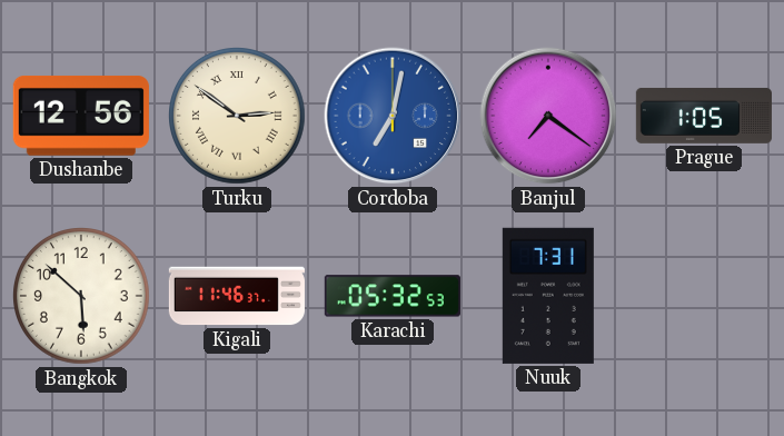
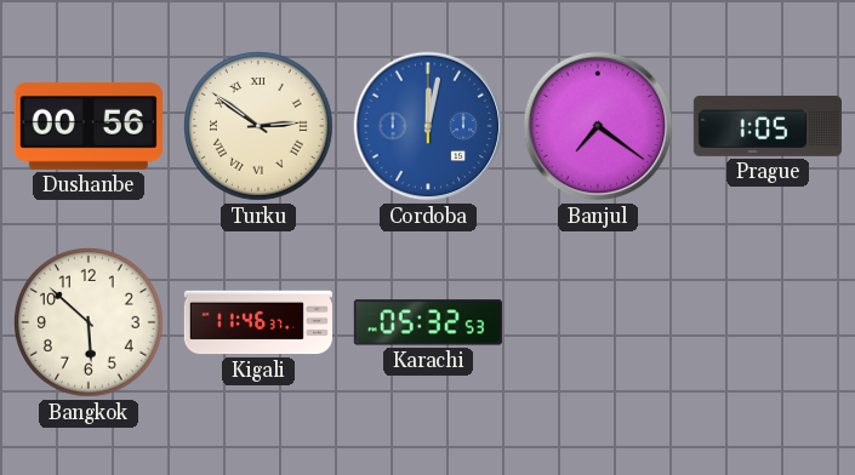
Dushanbe: 12:56 -> 00:56
Cordoba: 7:02 -> 12:02
Nuuk: 7:31 -> none
